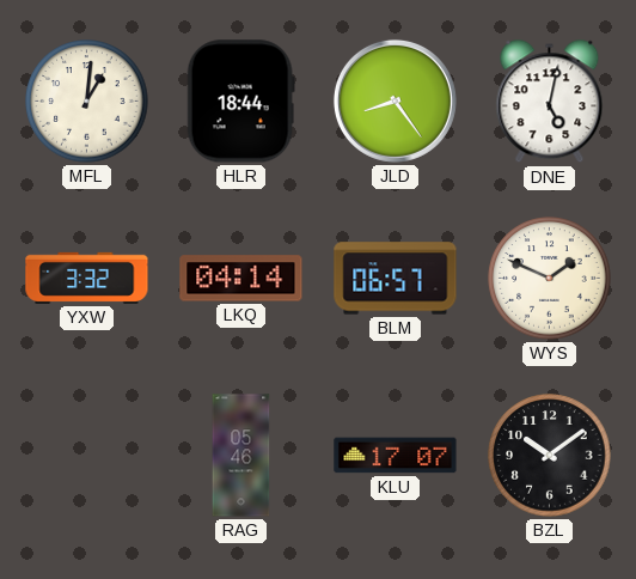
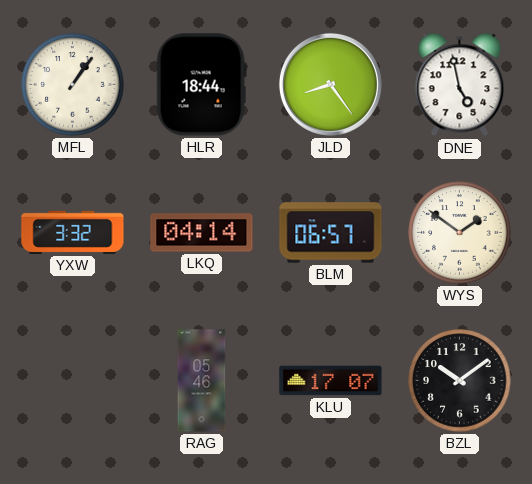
MFL: 1:01 -> 1:06
DNE: 5:02 -> 4:58
WYS: 1:49 -> 1:51
